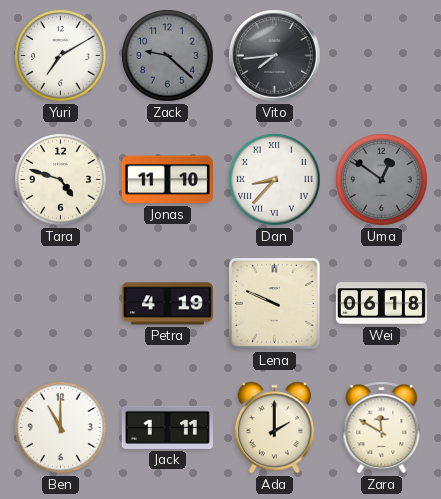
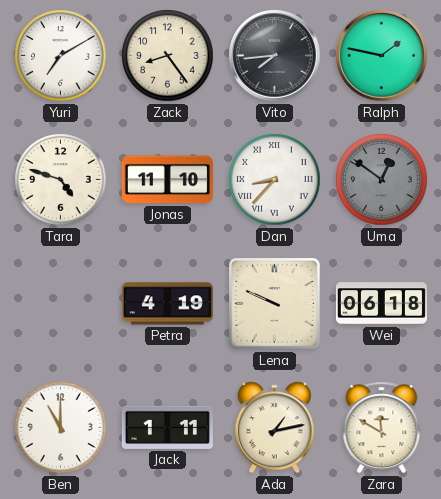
Zack: 9:22 -> 8:24
Zack dial: grey -> cream
Ralph: none -> 1:47
Ada: 2:00 -> 1:13
